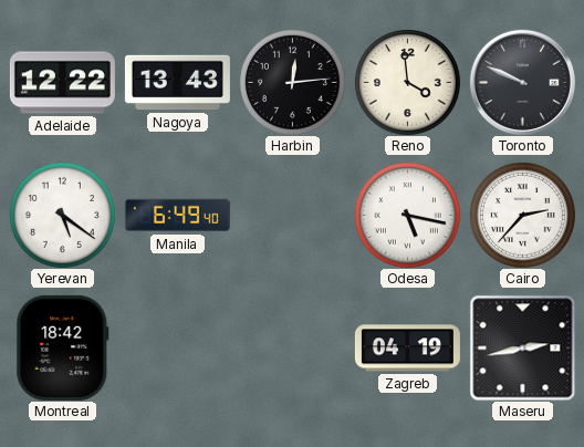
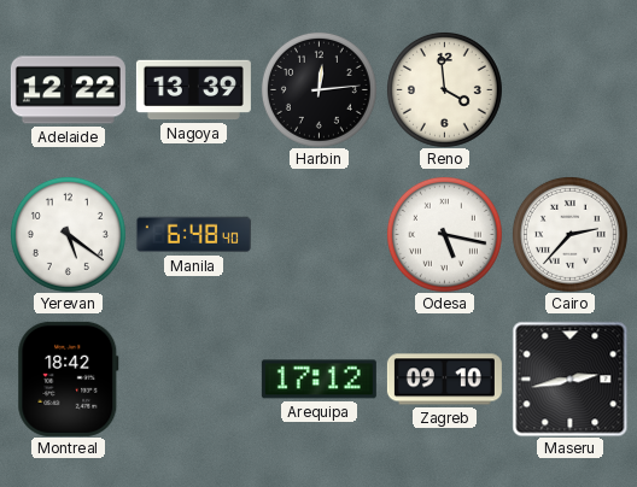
Nagoya: 13:43 -> 13:39
Toronto: 9:49 -> none
Manila: 6:49 -> 6:48
Arequipa: none -> 17:12
Zagreb: 04:19 -> 09:10
